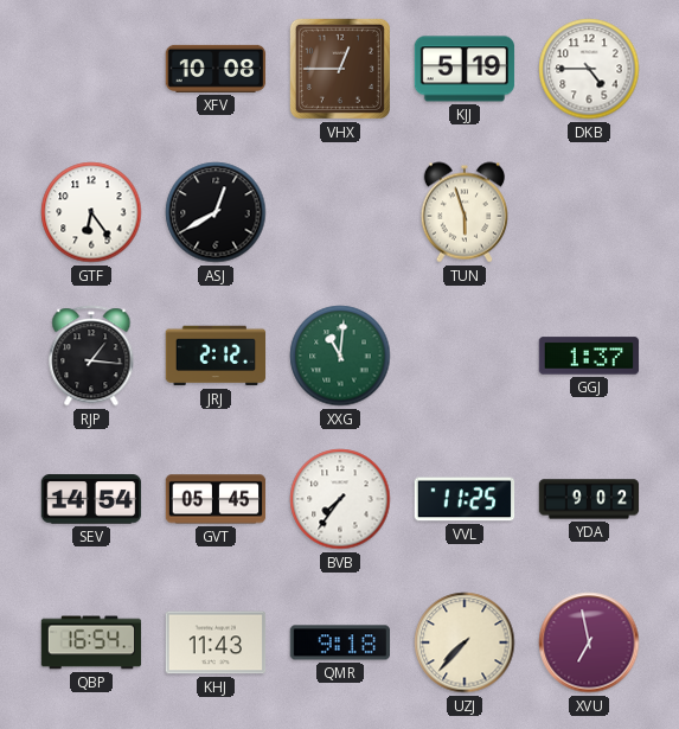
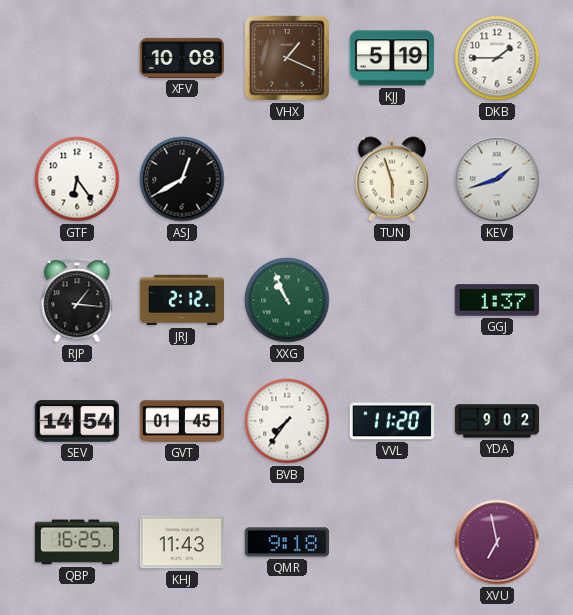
VHX: 12:45 -> 1:19
DKB: 4:45 -> 1:45
KEV: none -> 1:42
XXG: 11:01 -> 10:56
GVT: 05:45 -> 01:45
VVL: 11:25 -> 11:20
QBP: 16:54 -> 16:25
UZJ: 7:37 -> none
